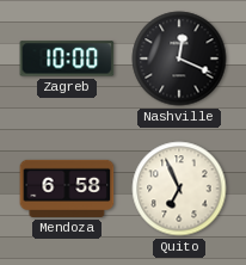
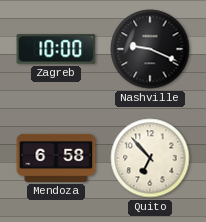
Nashville: 12:19 -> 9:19
Quito: 6:56 -> 6:53
